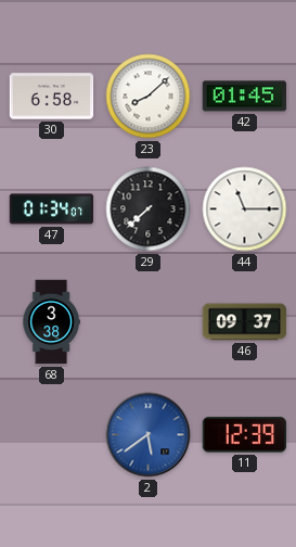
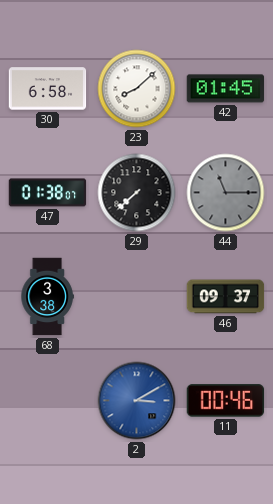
47: 01:34 -> 01:38
44 dial: white -> grey
2: 5:39 -> 3:10
11: 12:39 -> 00:46
